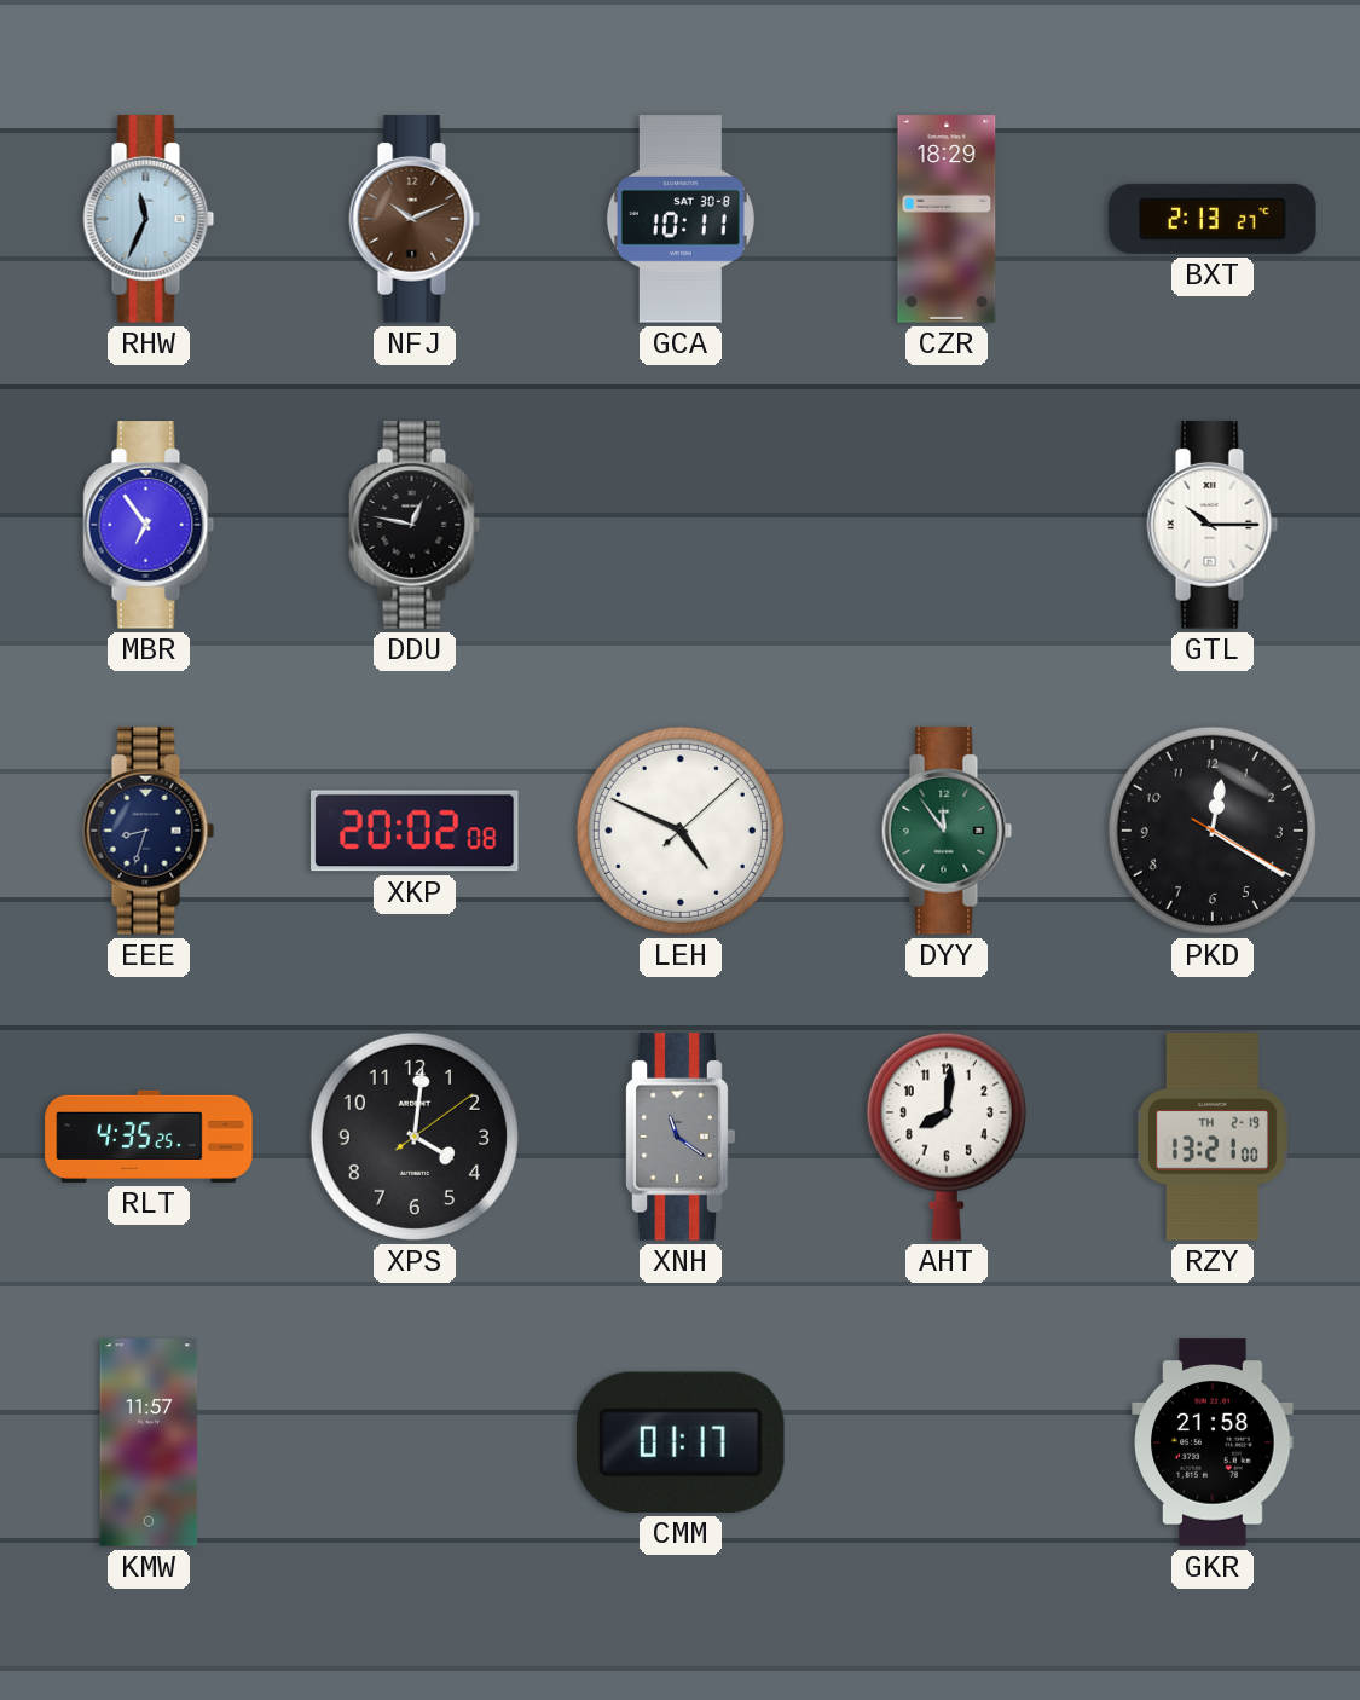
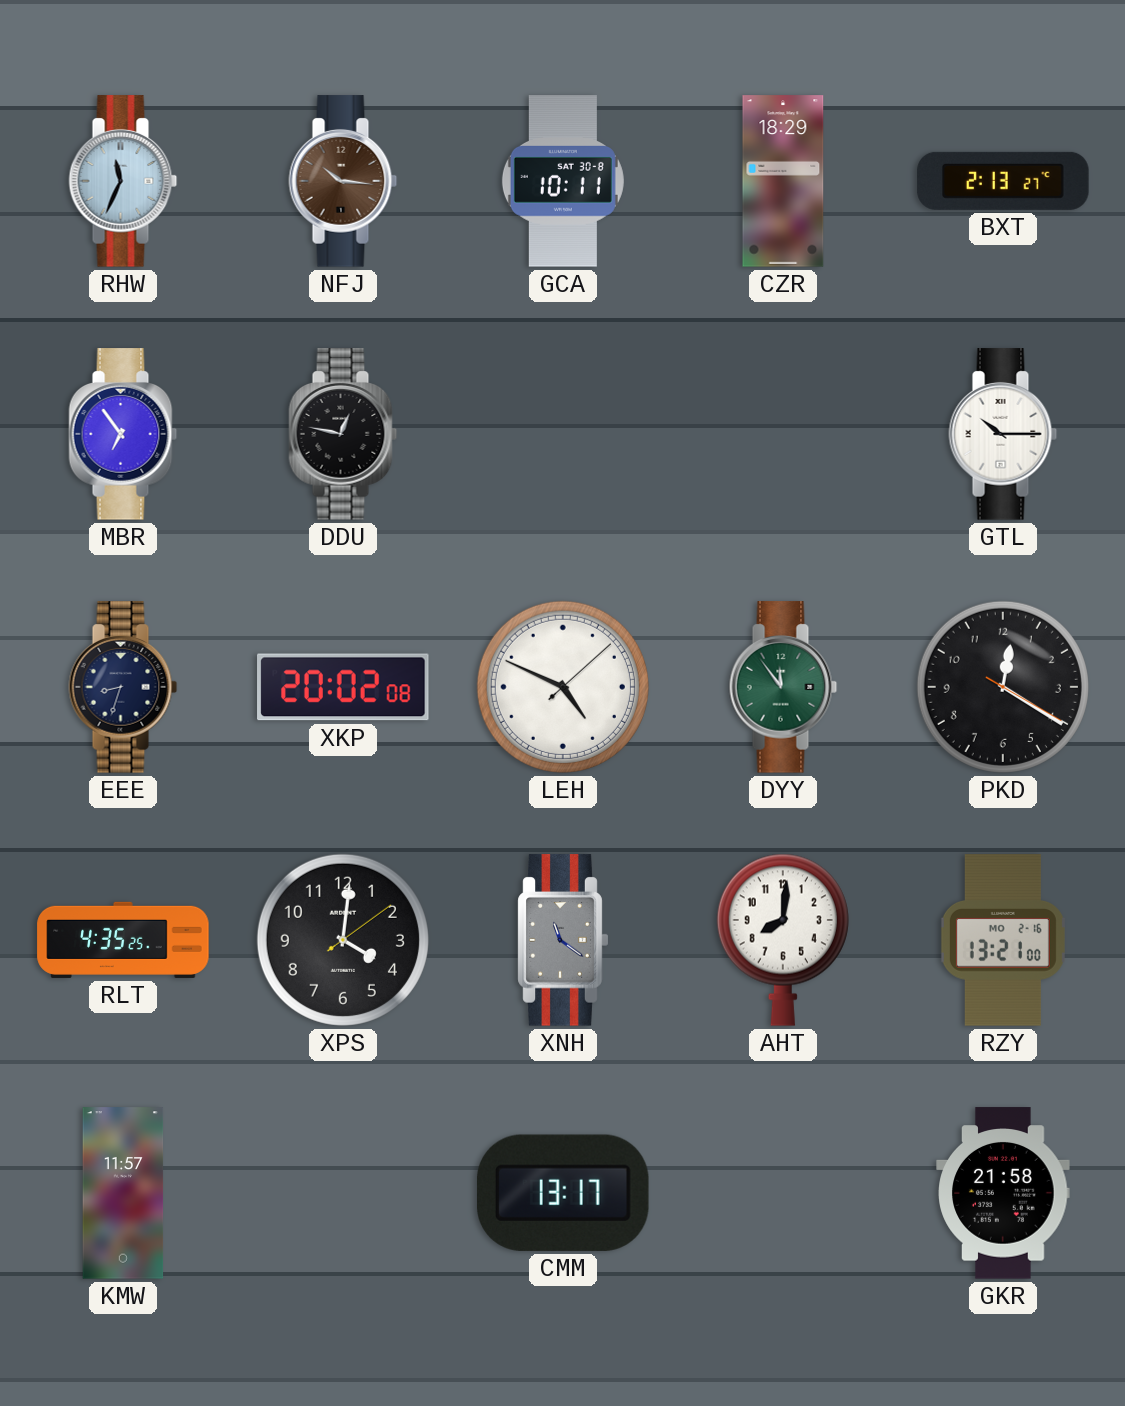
NFJ: 10:11 -> 10:16
RZY date: TH 2-19 -> MO 2-16
CMM: 01:17 -> 13:17
